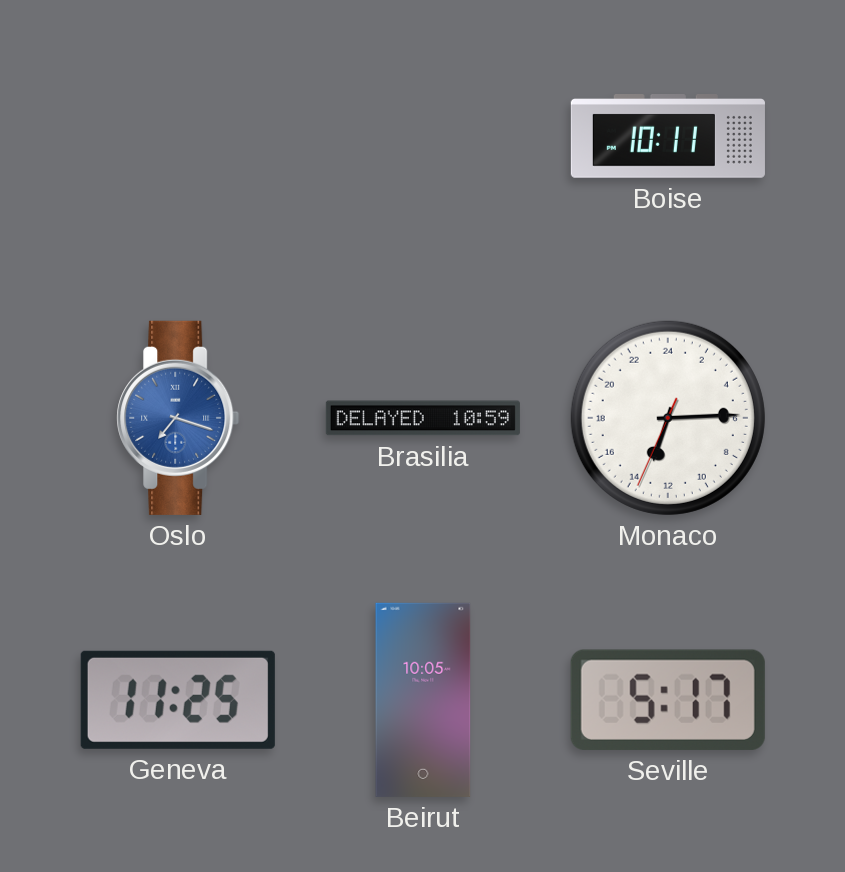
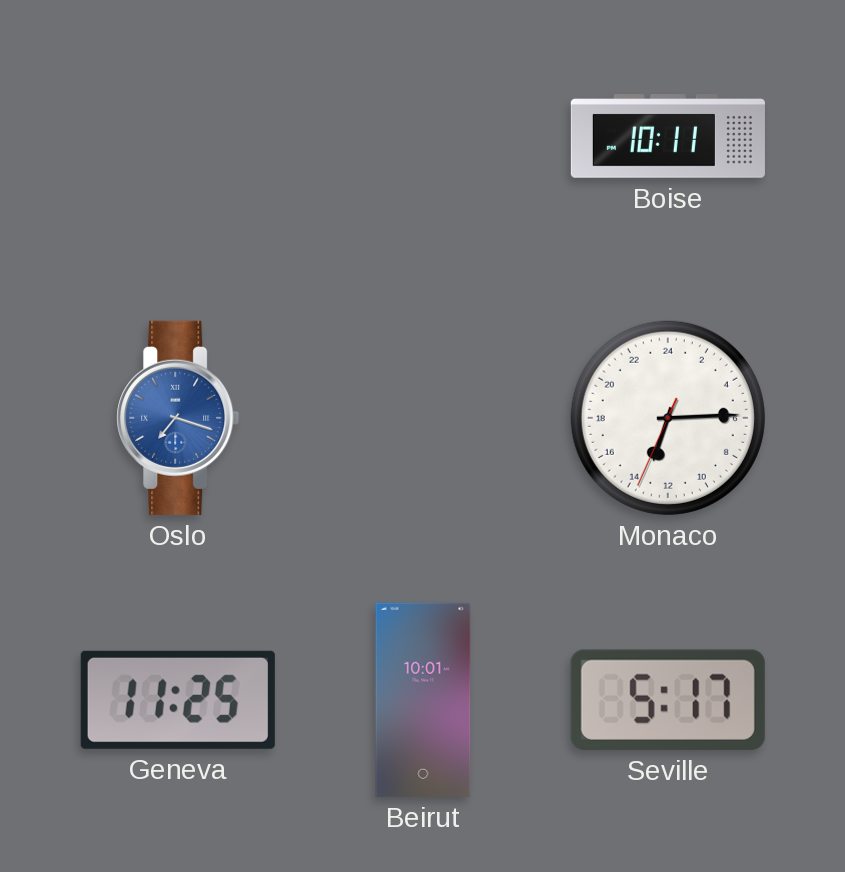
Brasilia: 10:59 -> none
Beirut: 10:05 -> 10:01
